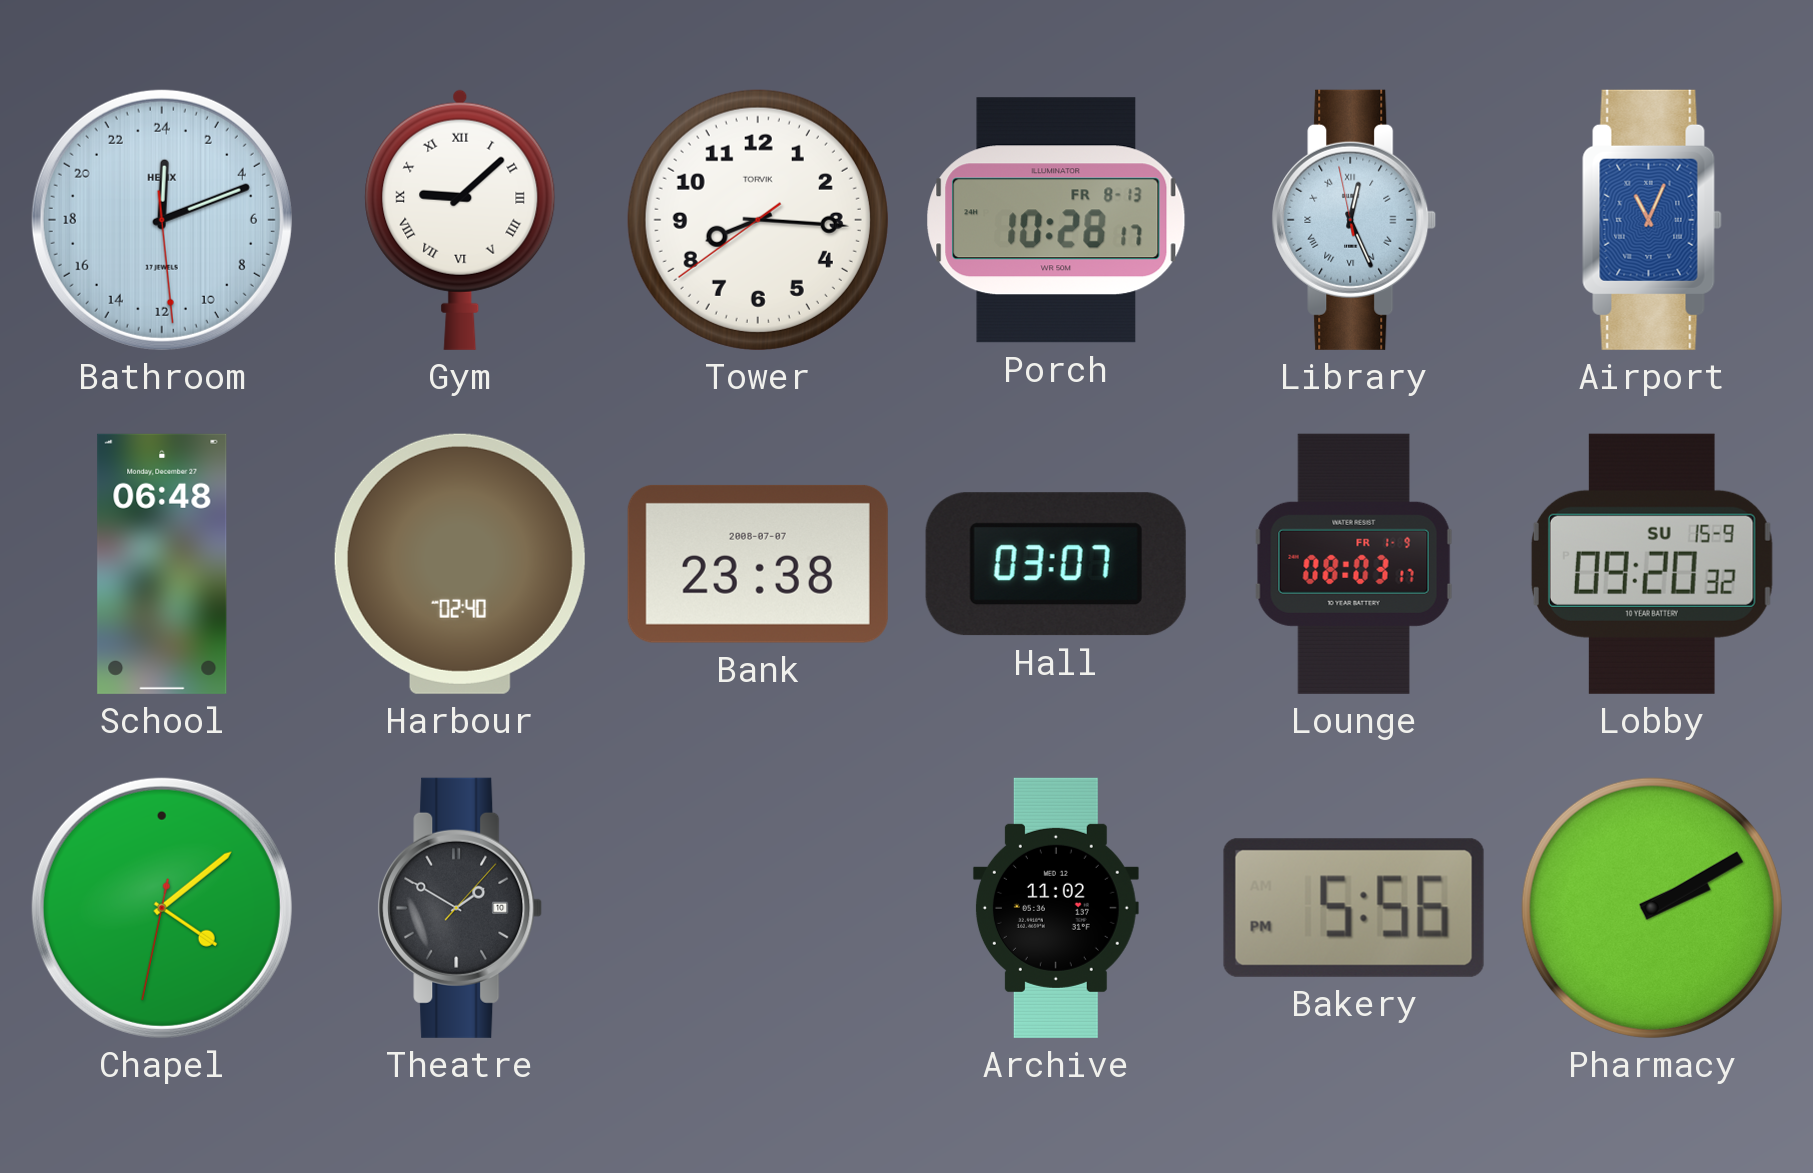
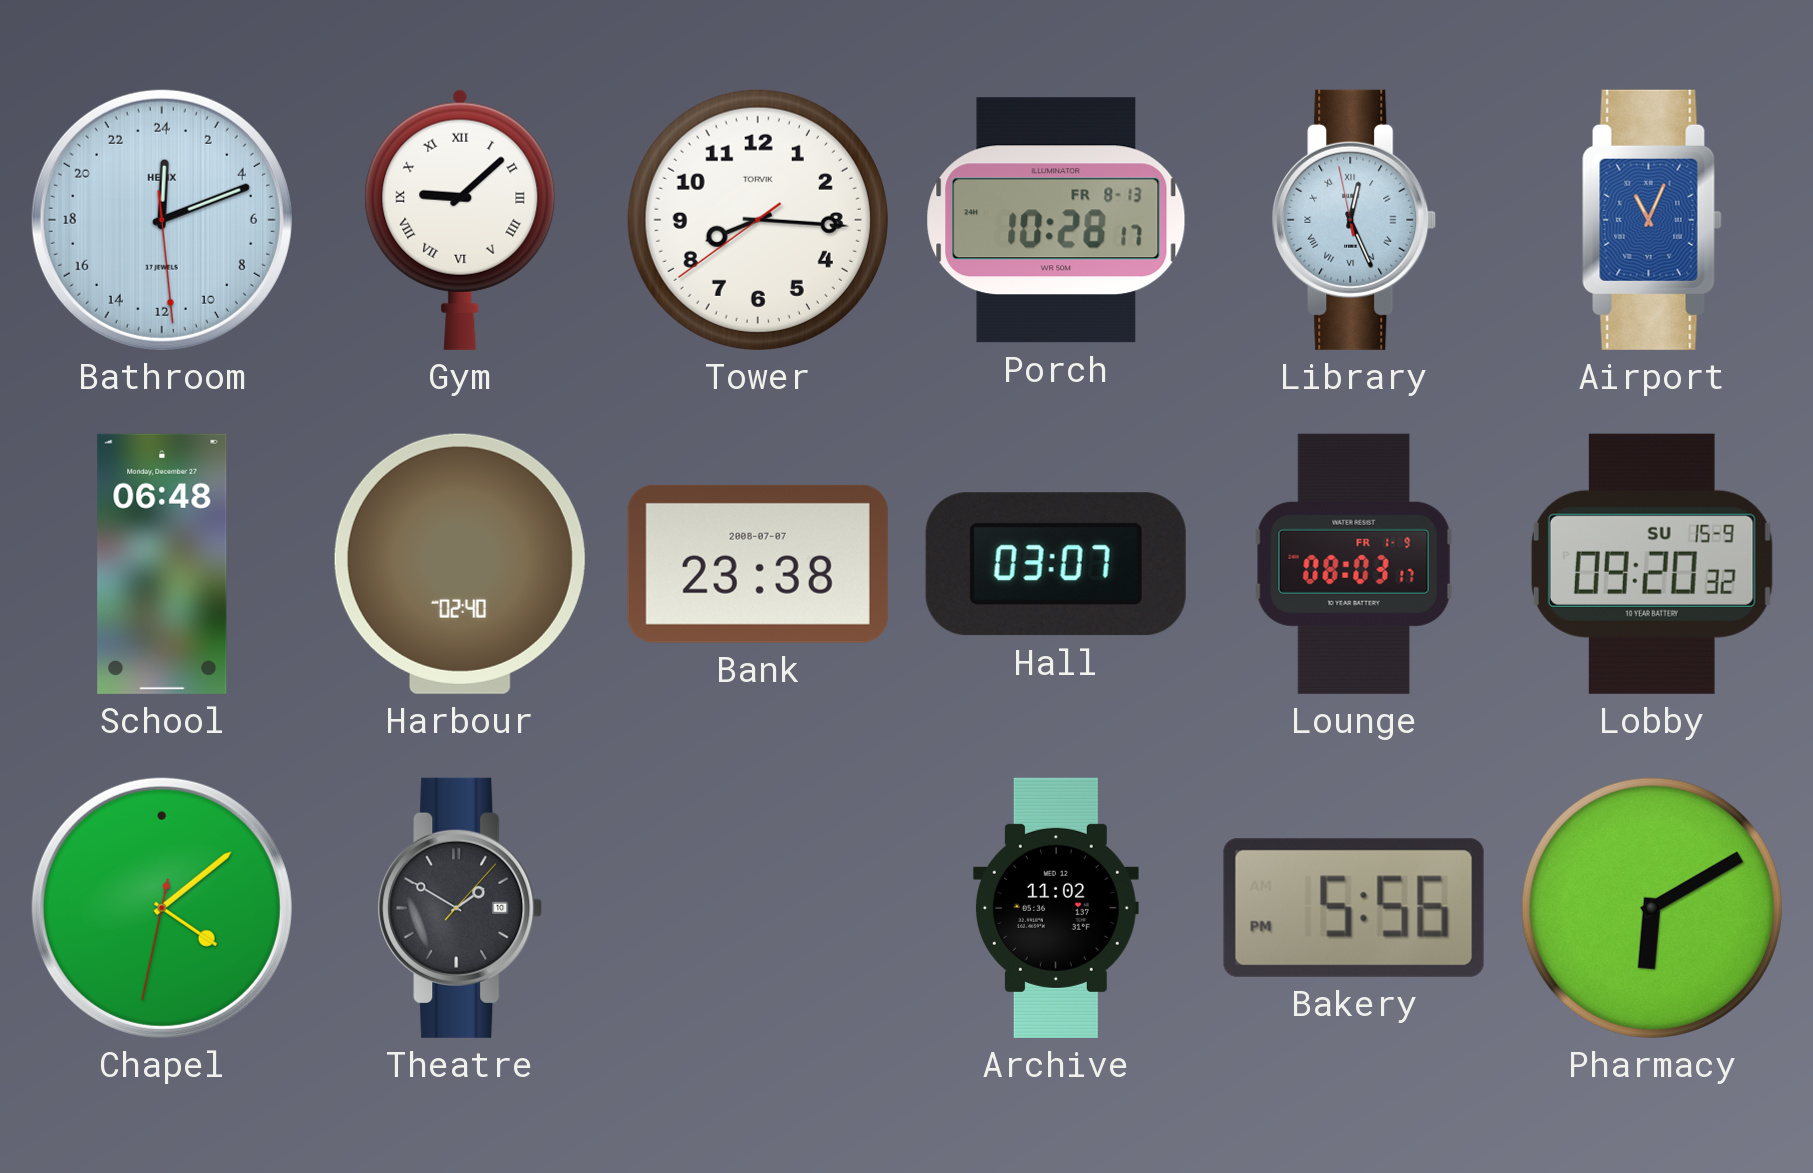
Pharmacy: 2:10 -> 6:10
